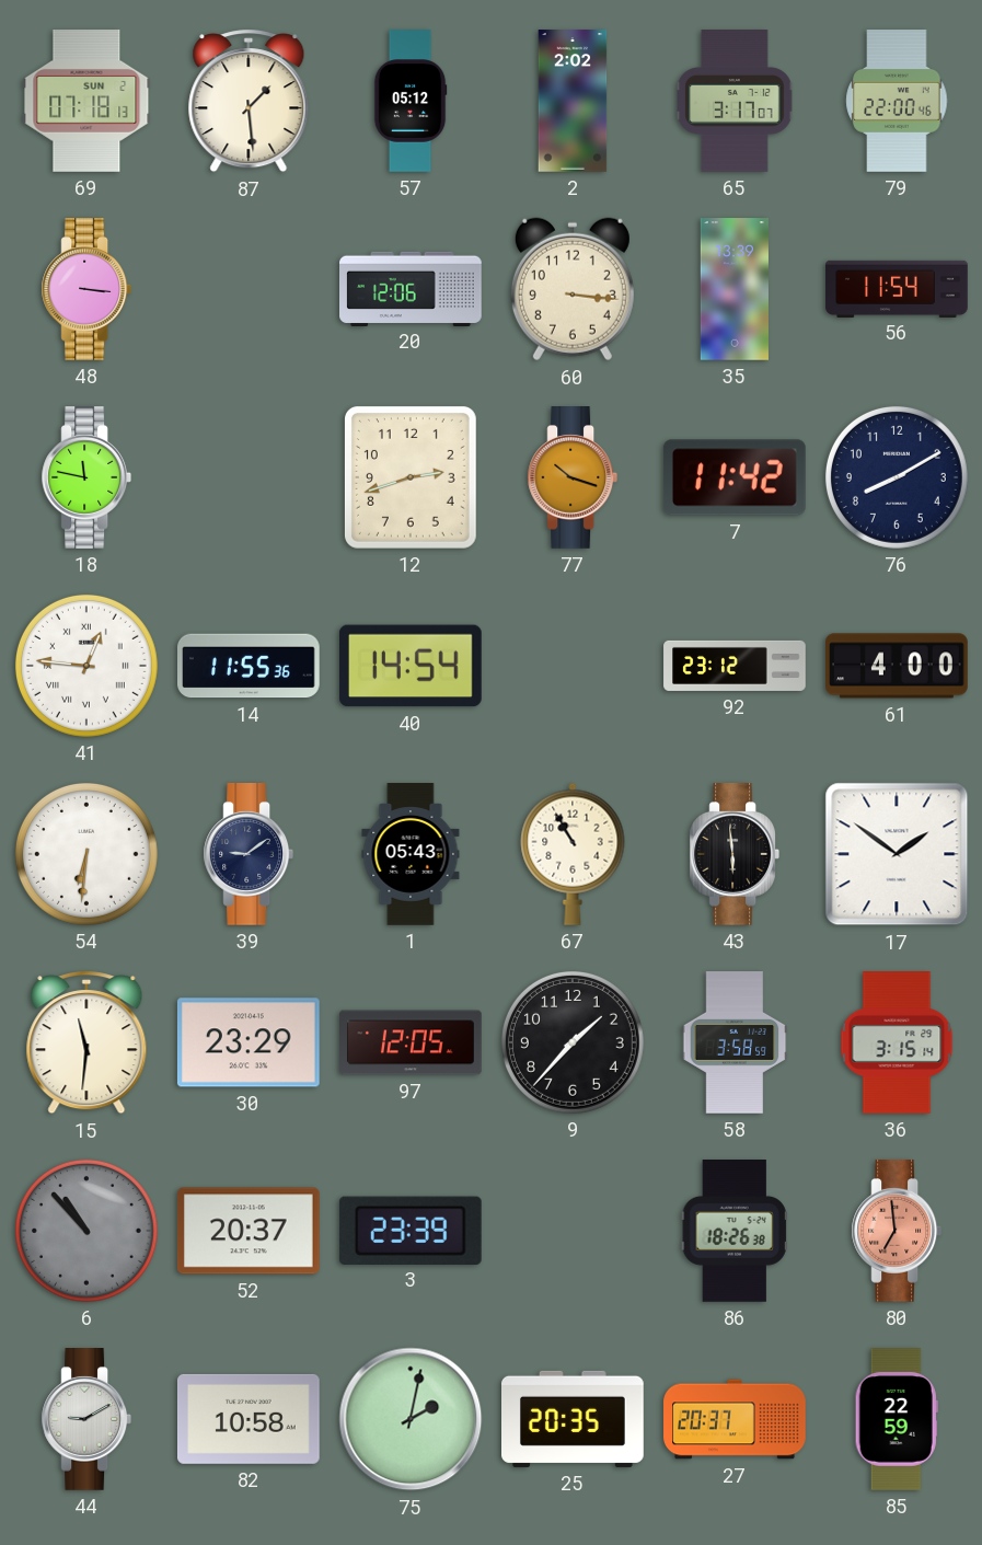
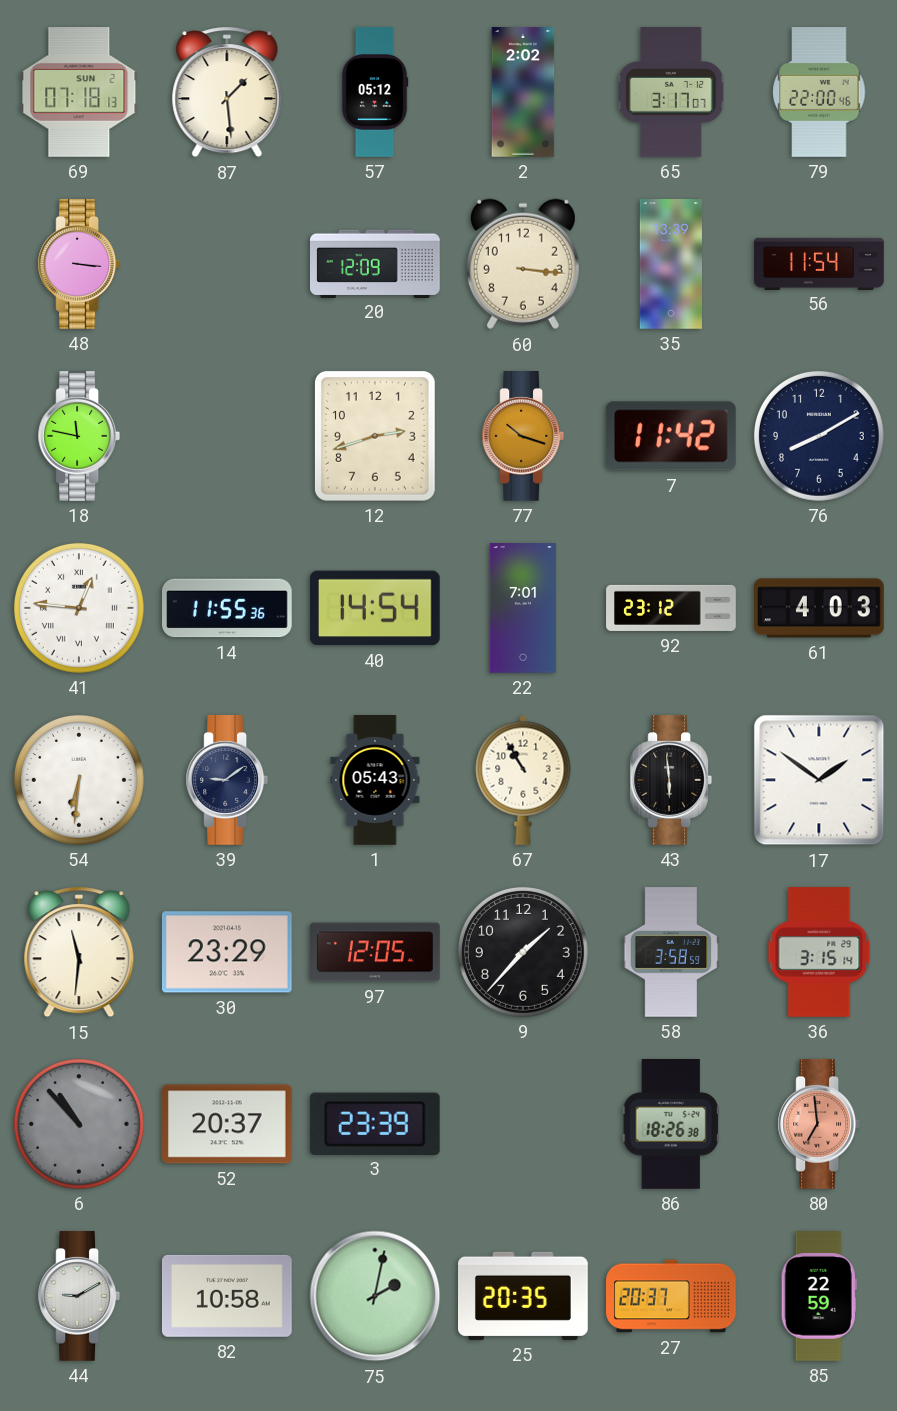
20: 12:06 -> 12:09
22: none -> 7:01
61: 4:00 -> 4:03
